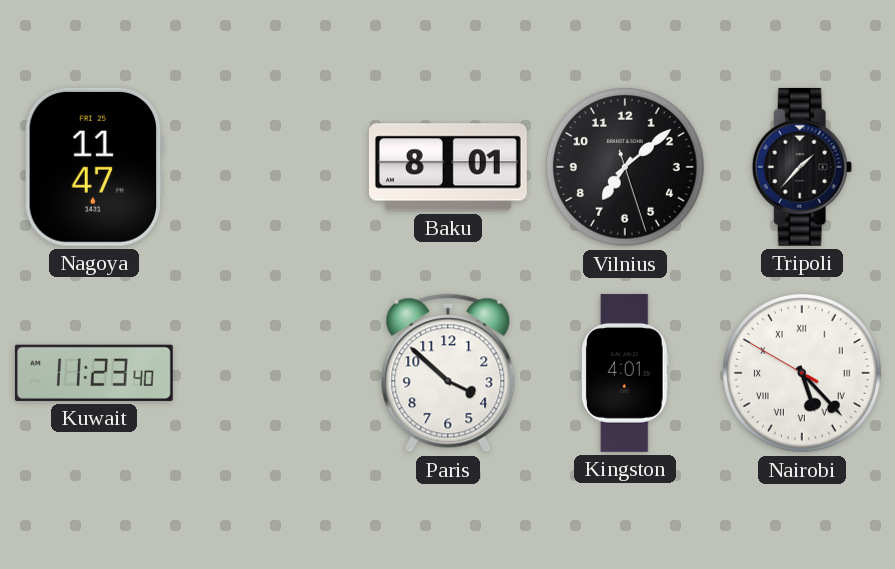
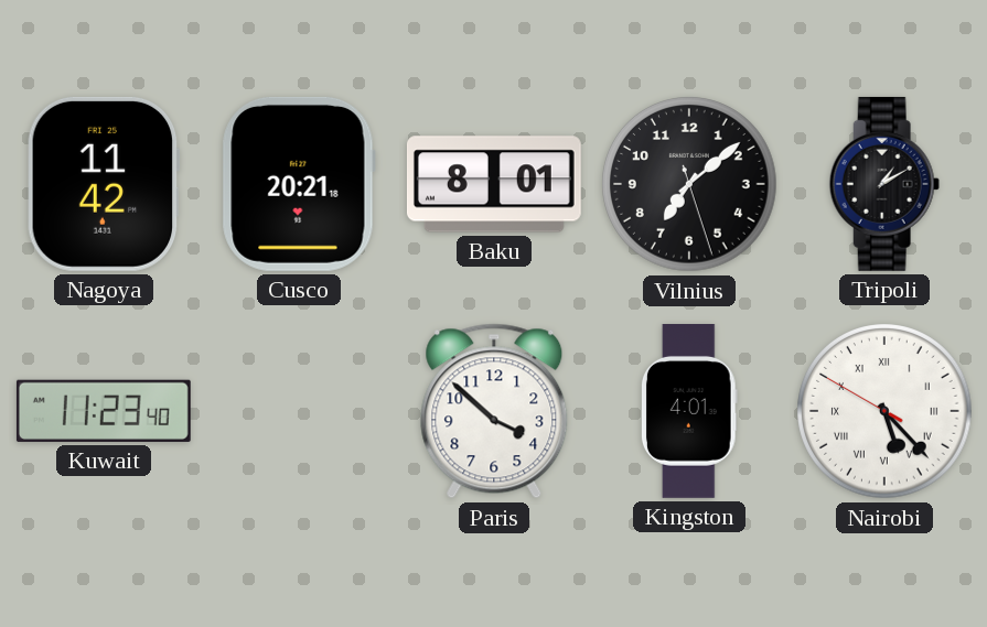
Nagoya: 11:47 -> 11:42
Cusco: none -> 20:21
Tripoli: 1:37 -> 1:10
